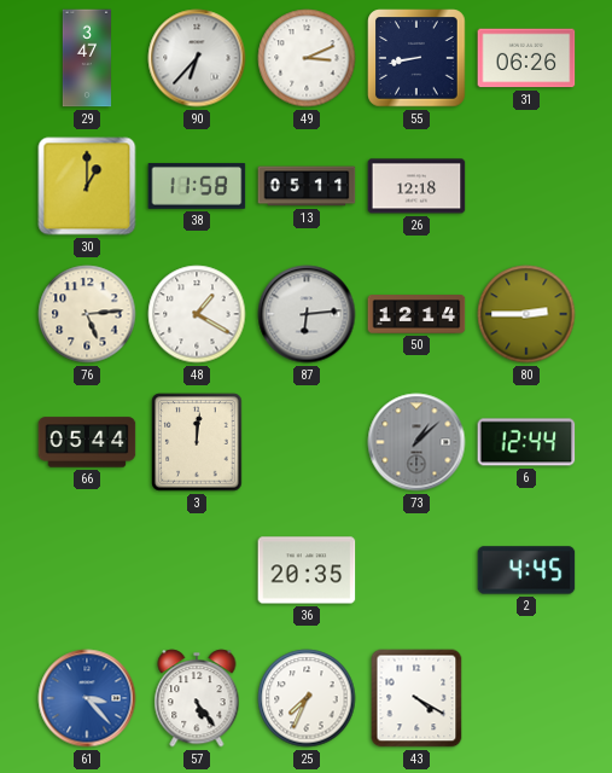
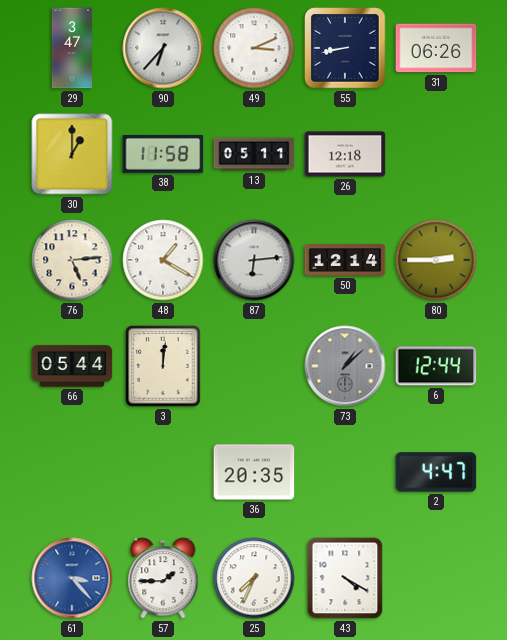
2: 4:45 -> 4:47
57: 5:24 -> 1:45
